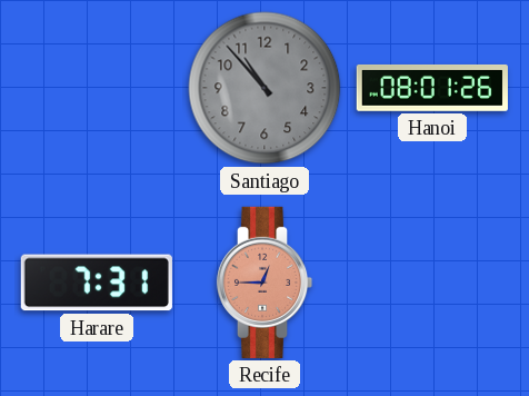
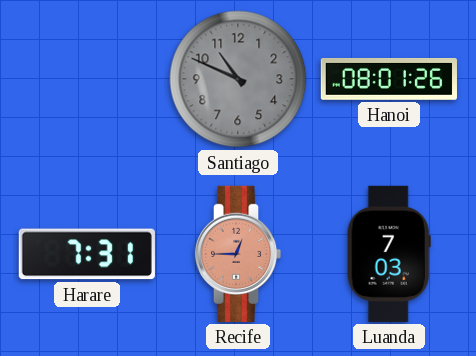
Santiago: 10:53 -> 10:49
Luanda: none -> 7:03
